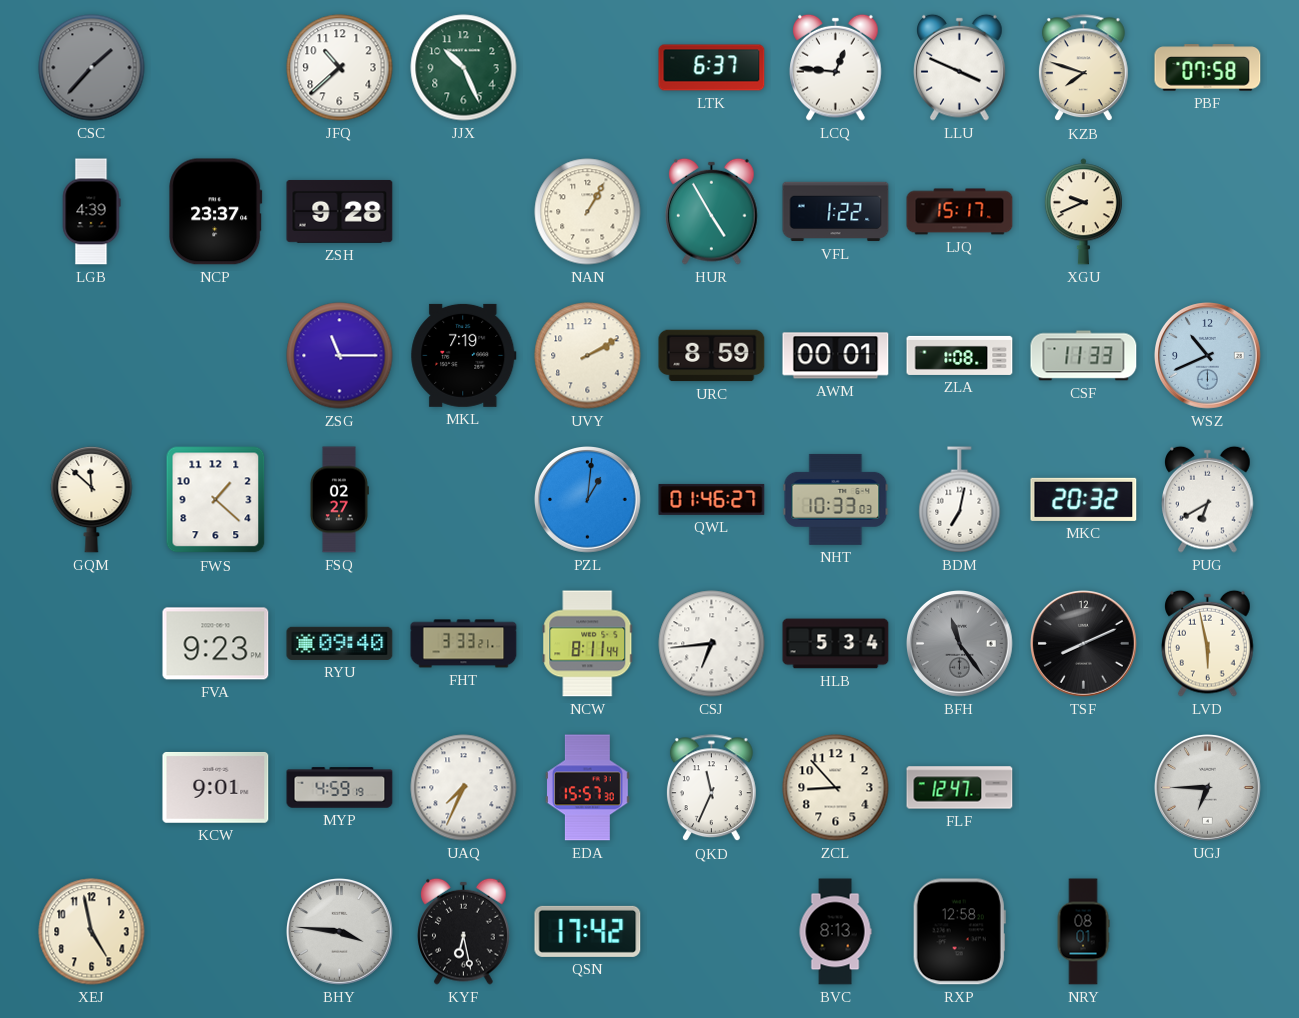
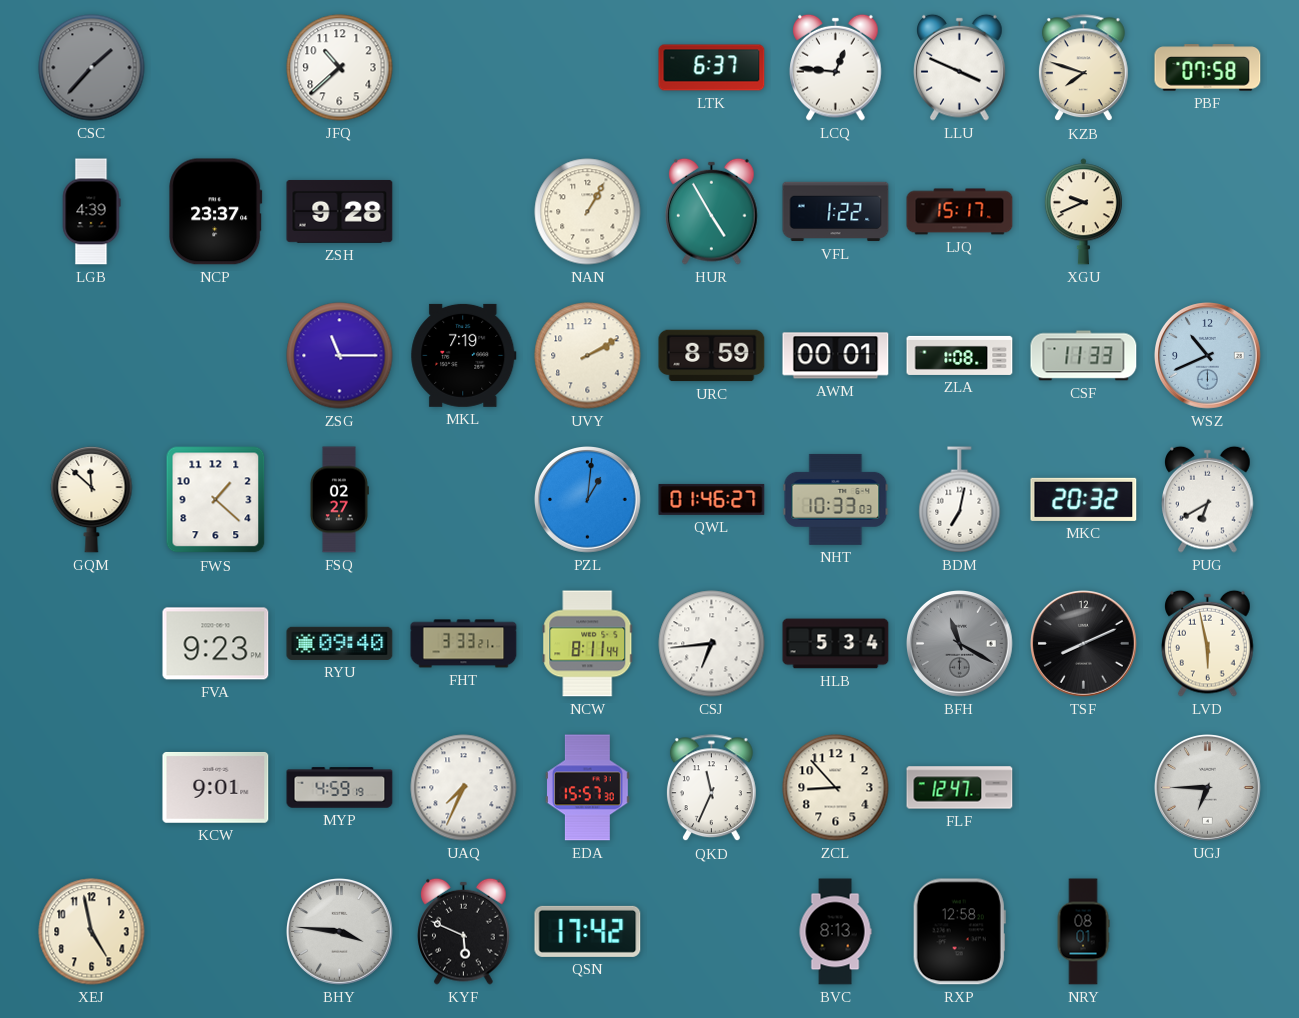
JJX: 10:26 -> none
BFH: 11:24 -> 11:20
KYF: 6:28 -> 5:49
